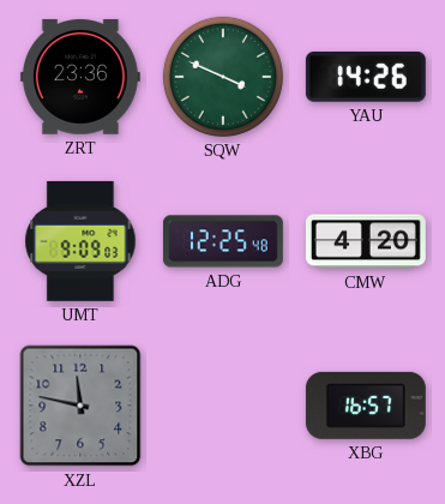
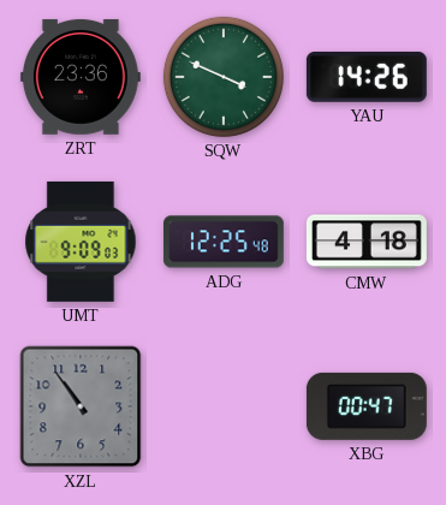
CMW: 4:20 -> 4:18
XZL: 11:47 -> 10:54
XBG: 16:57 -> 00:47
